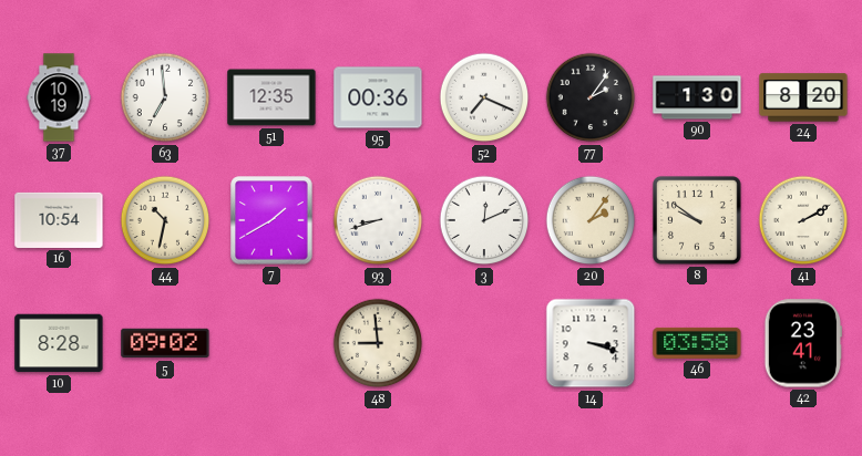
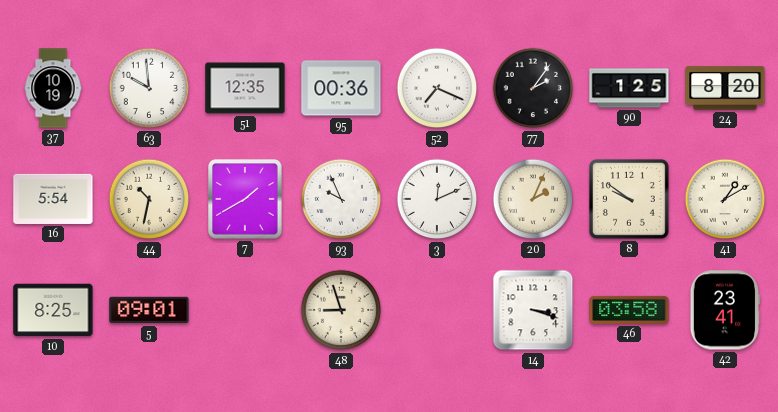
63: 6:59 -> 9:59
90: 1:30 -> 1:25
16: 10:54 -> 5:54
93: 8:42 -> 9:56
20: 2:06 -> 2:04
41: 2:10 -> 1:10
10: 8:28 -> 8:25
5: 09:02 -> 09:01
48: 8:59 -> 8:57
